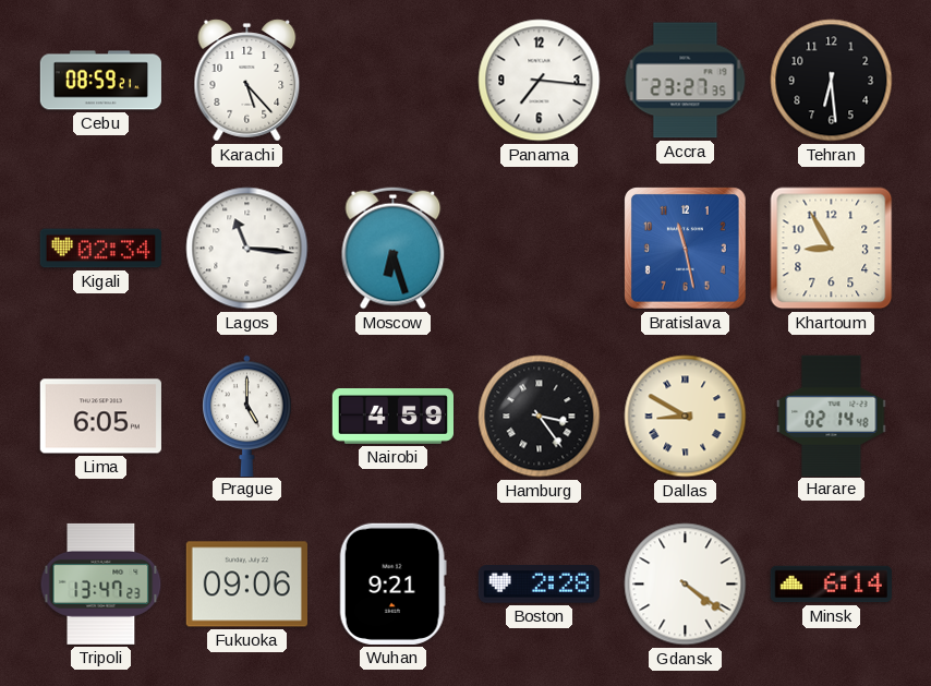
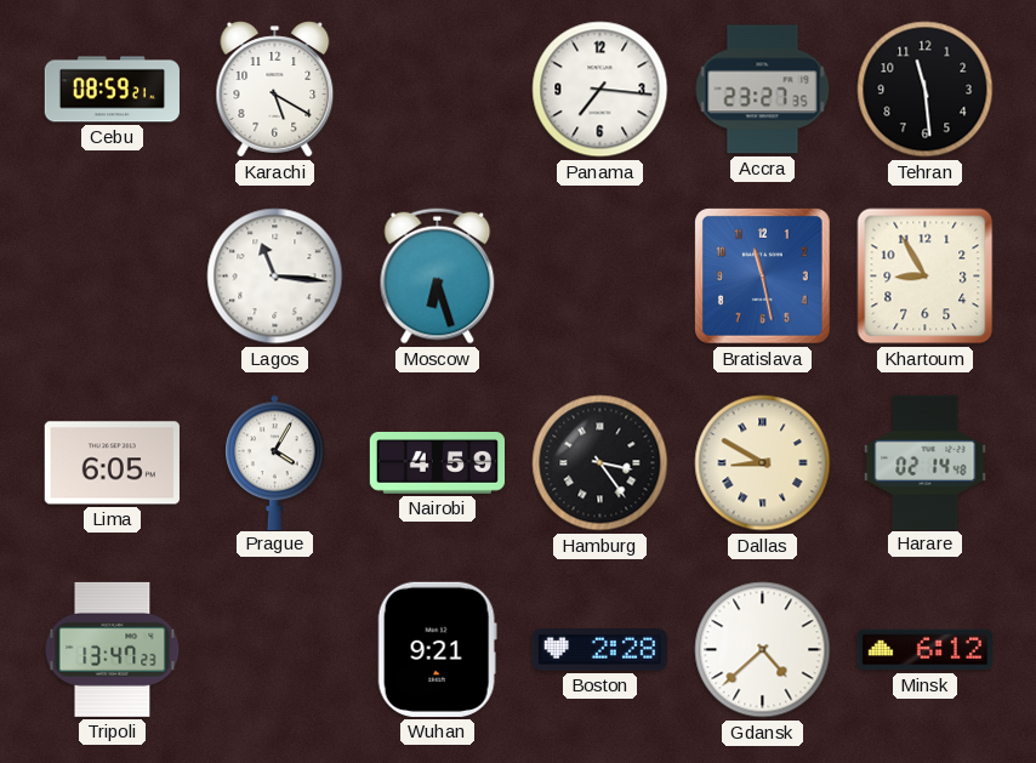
Karachi: 5:23 -> 5:20
Tehran: 6:29 -> 11:29
Kigali: 02:34 -> none
Prague: 5:00 -> 4:05
Fukuoka: 09:06 -> none
Gdansk: 4:21 -> 4:38
Minsk: 6:14 -> 6:12
